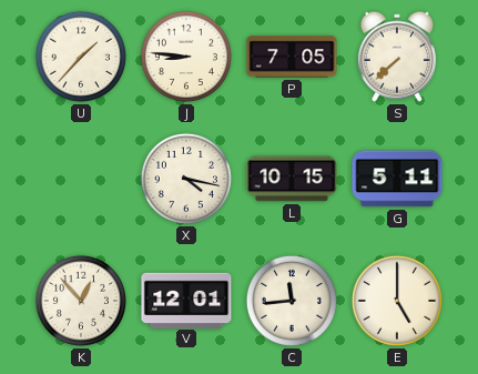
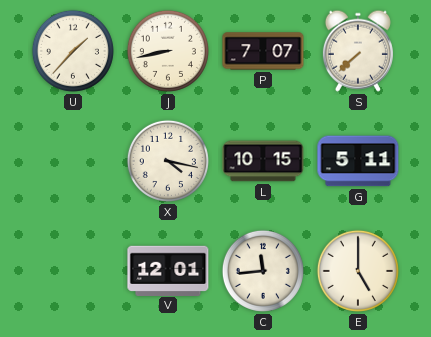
J: 8:46 -> 8:43
P: 7:05 -> 7:07
K: 12:53 -> none
